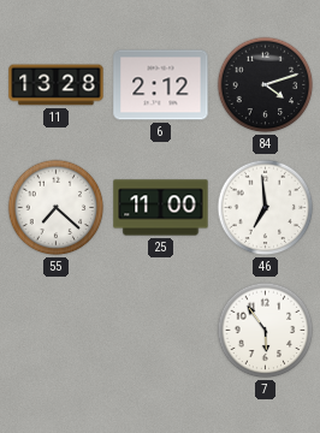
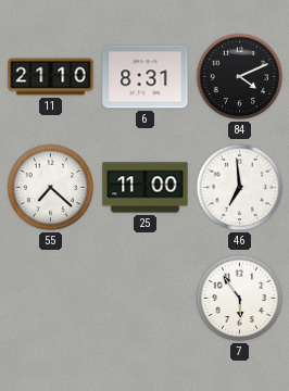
11: 13:28 -> 21:10
6: 2:12 -> 8:31
84: 4:12 -> 4:11
